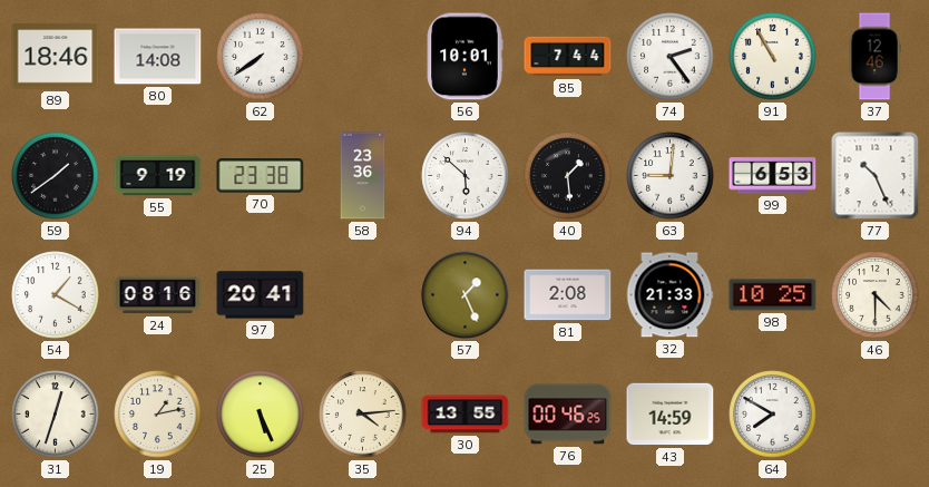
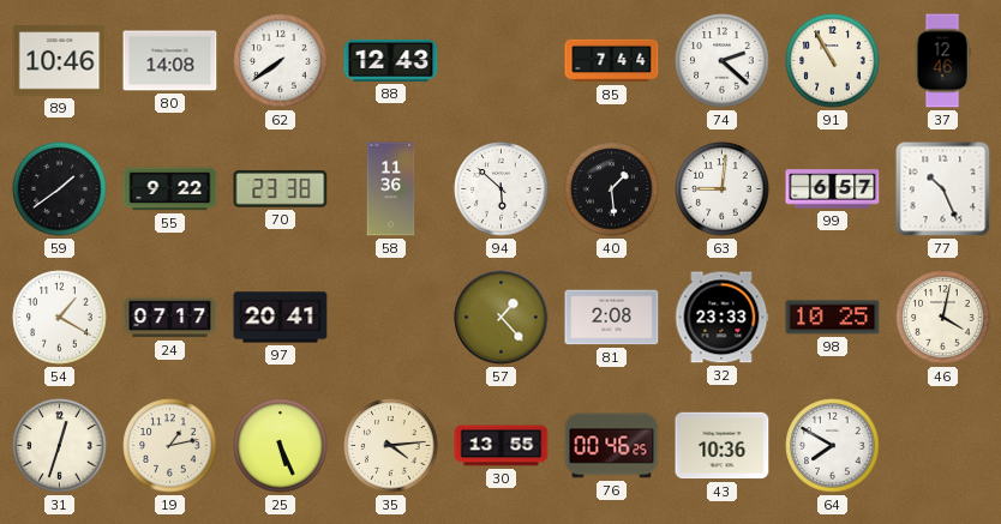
89: 18:46 -> 10:46
88: none -> 12:43
56: 10:01 -> none
74: 2:24 -> 2:22
55: 9:19 -> 9:22
58: 23:36 -> 11:36
99: 6:53 -> 6:57
24: 08:16 -> 07:17
57: 1:26 -> 1:23
32: 21:33 -> 23:33
46: 4:30 -> 4:02
43: 14:59 -> 10:36
